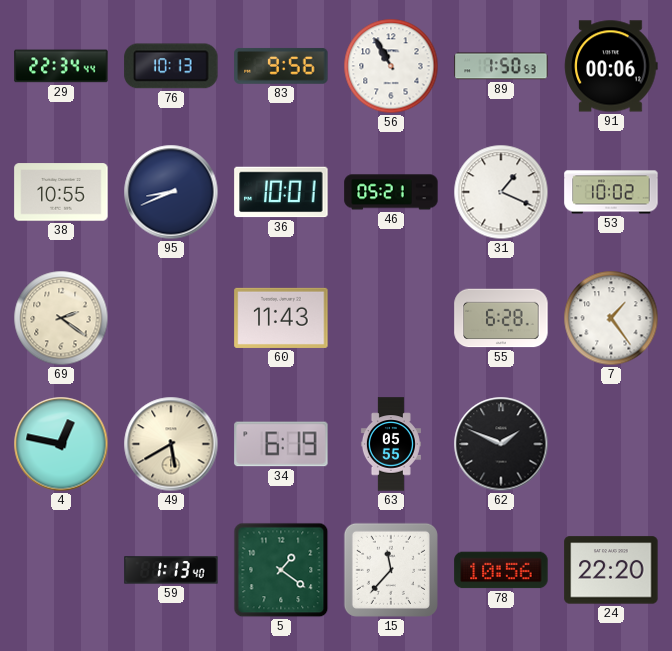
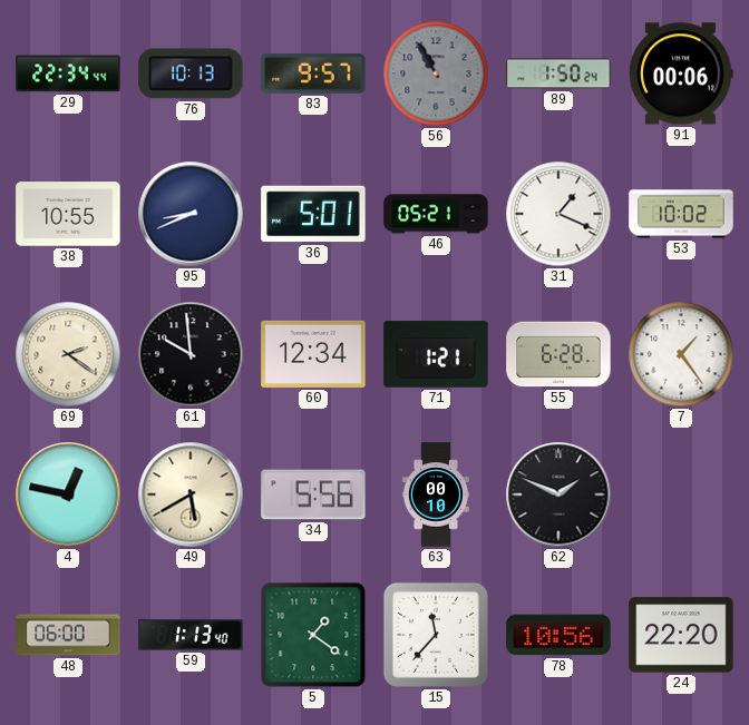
83: 9:56 -> 9:57
56 dial: white -> grey
89: 1:50:53 -> 1:50:24
36: 10:01 -> 5:01
61: none -> 9:59
60: 11:43 -> 12:34
71: none -> 1:21
34: 6:19 -> 5:56
63: 05:55 -> 00:10
48: none -> 06:00
